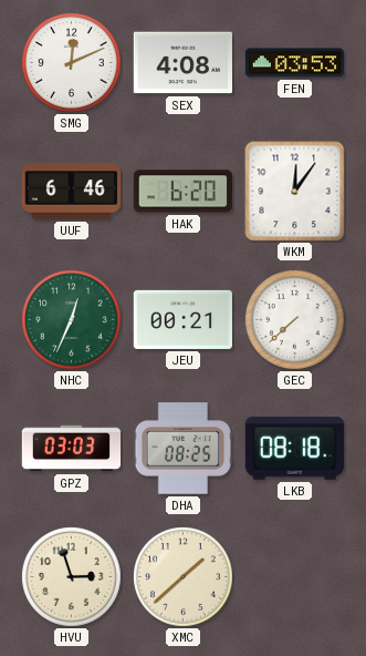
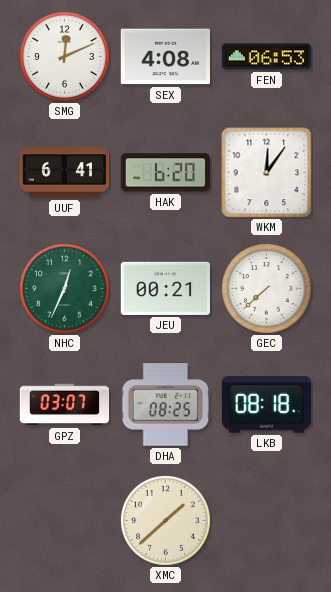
FEN: 03:53 -> 06:53
UUF: 6:46 -> 6:41
GPZ: 03:03 -> 03:07
HVU: 2:57 -> none
